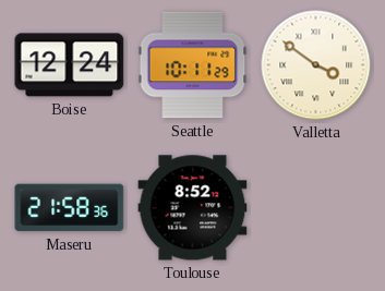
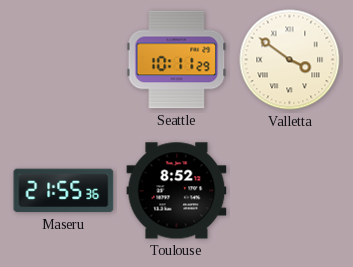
Boise: 12:24 -> none
Maseru: 21:58 -> 21:55
